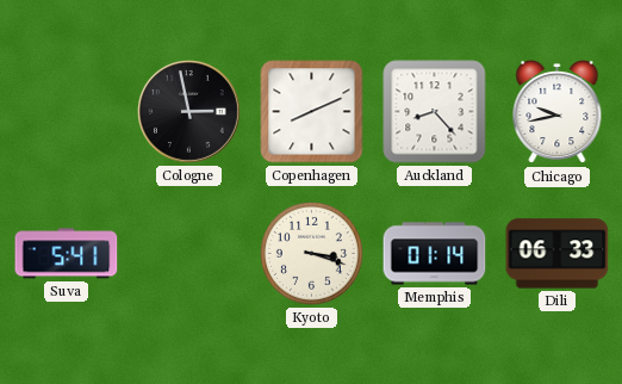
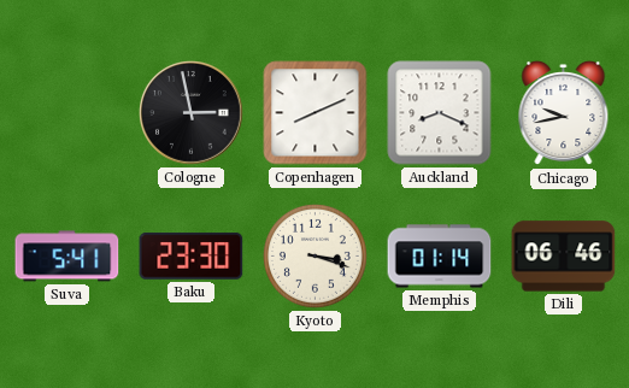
Auckland: 8:23 -> 8:19
Baku: none -> 23:30
Dili: 06:33 -> 06:46
